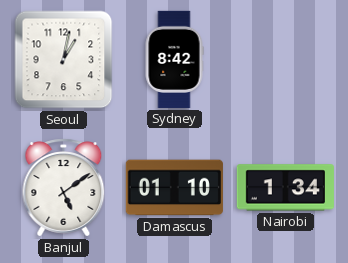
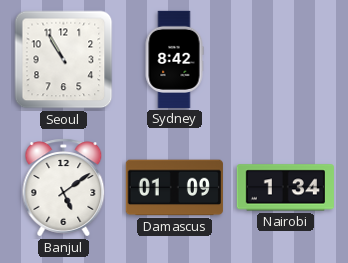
Seoul: 1:02 -> 10:55
Damascus: 01:10 -> 01:09
